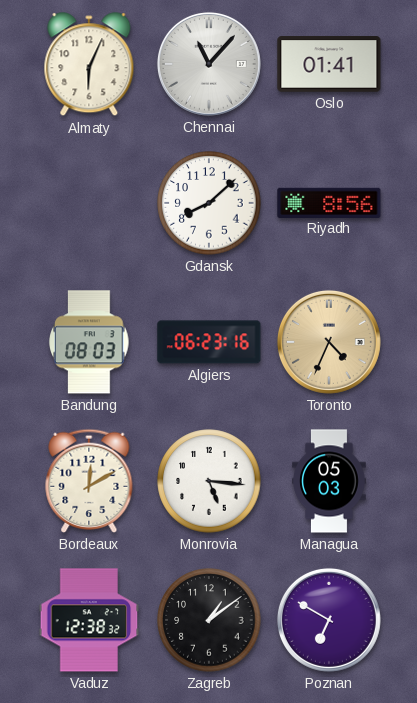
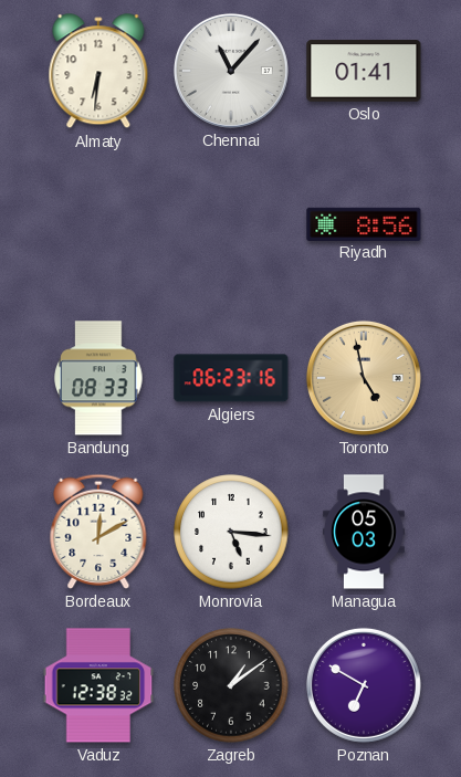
Almaty: 6:04 -> 6:31
Gdansk: 8:08 -> none
Bandung: 08:03 -> 08:33
Toronto: 4:34 -> 4:58
